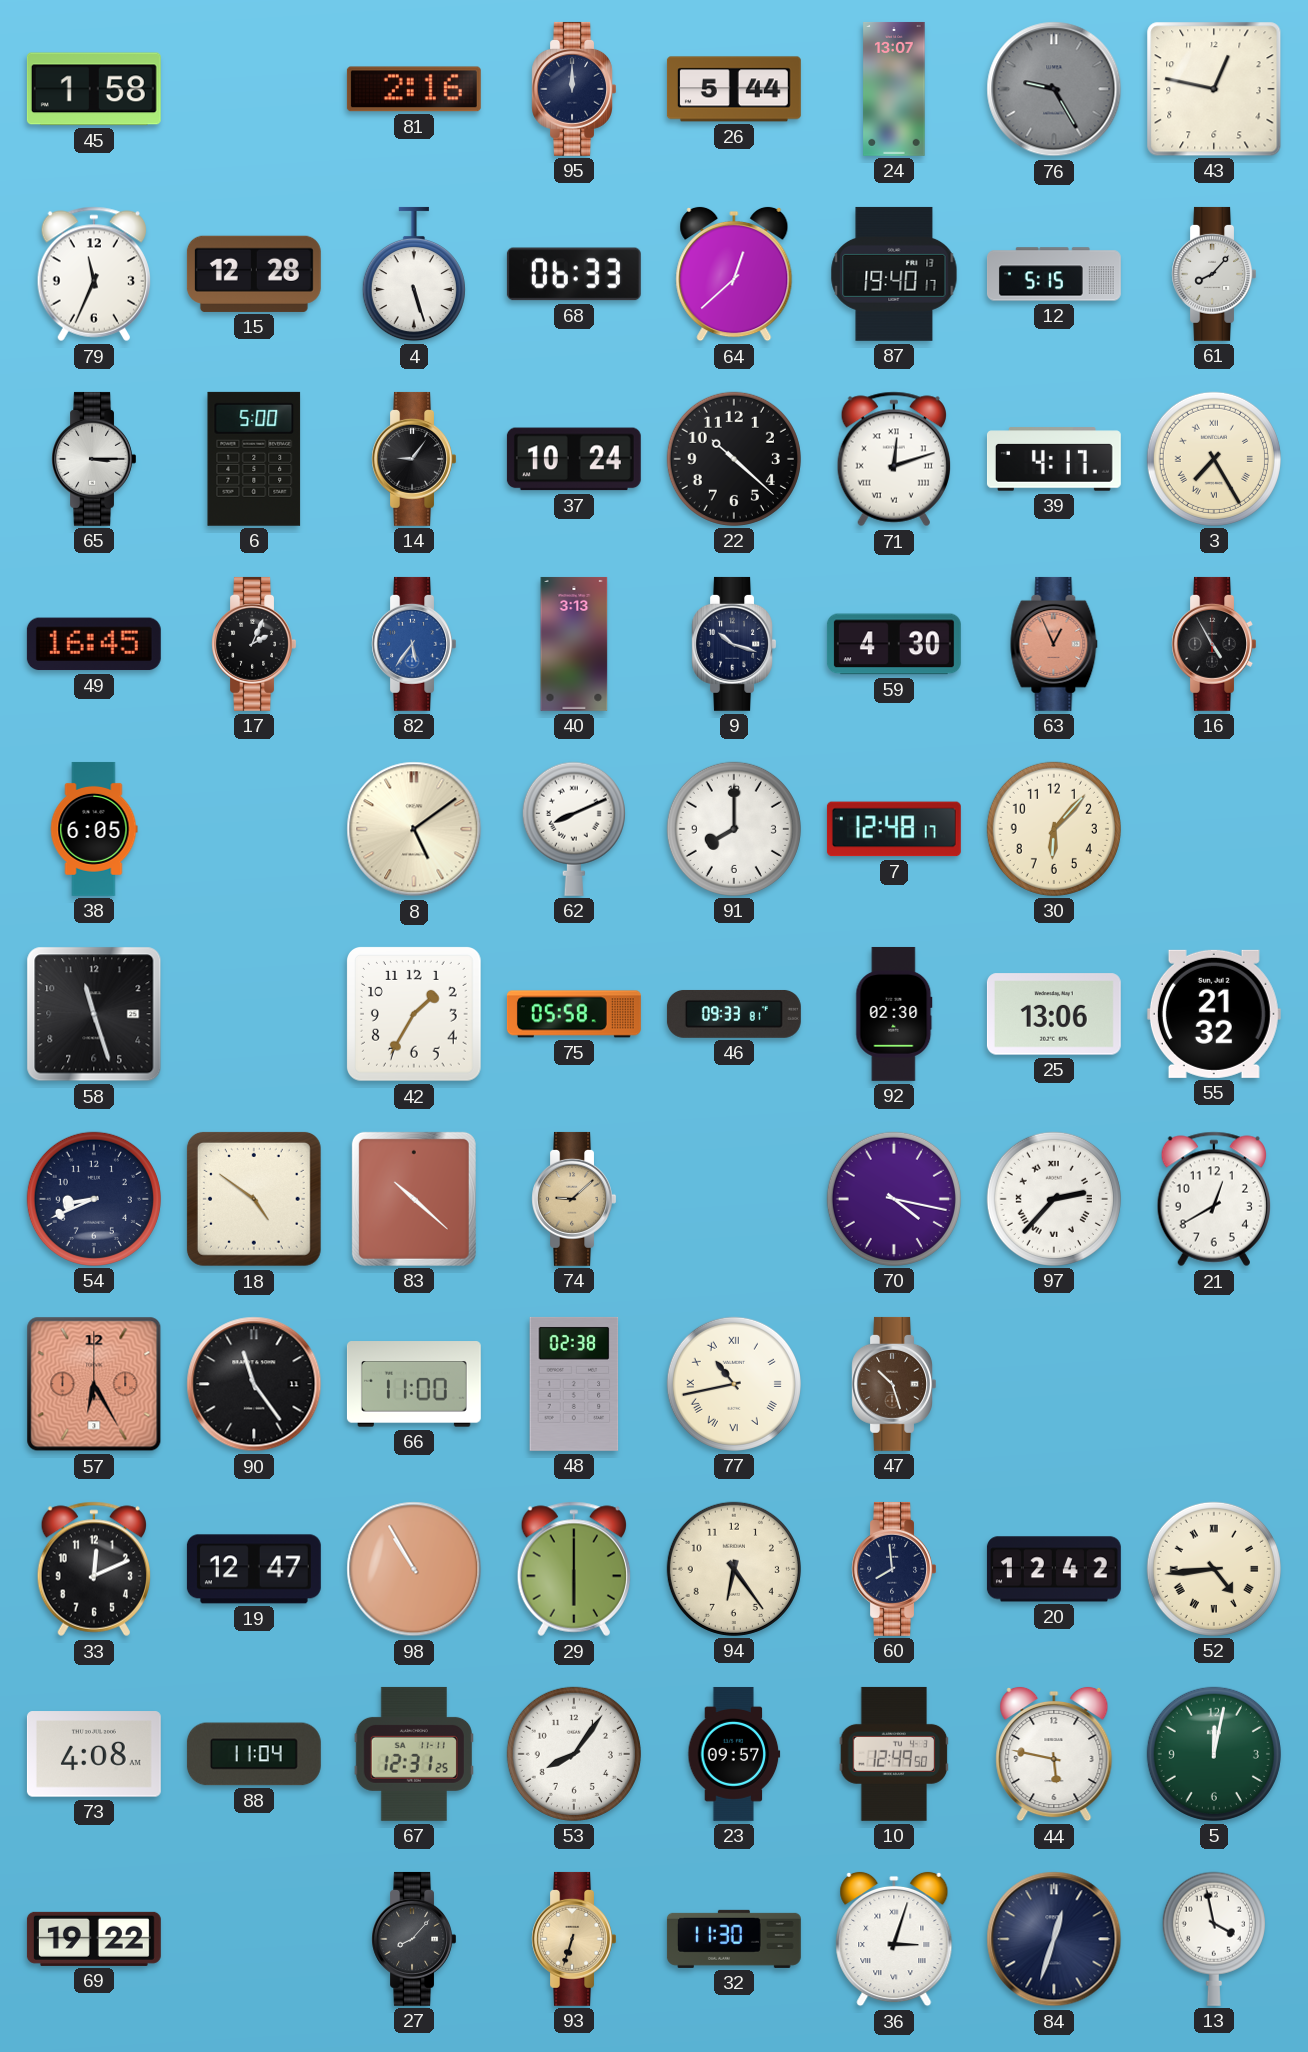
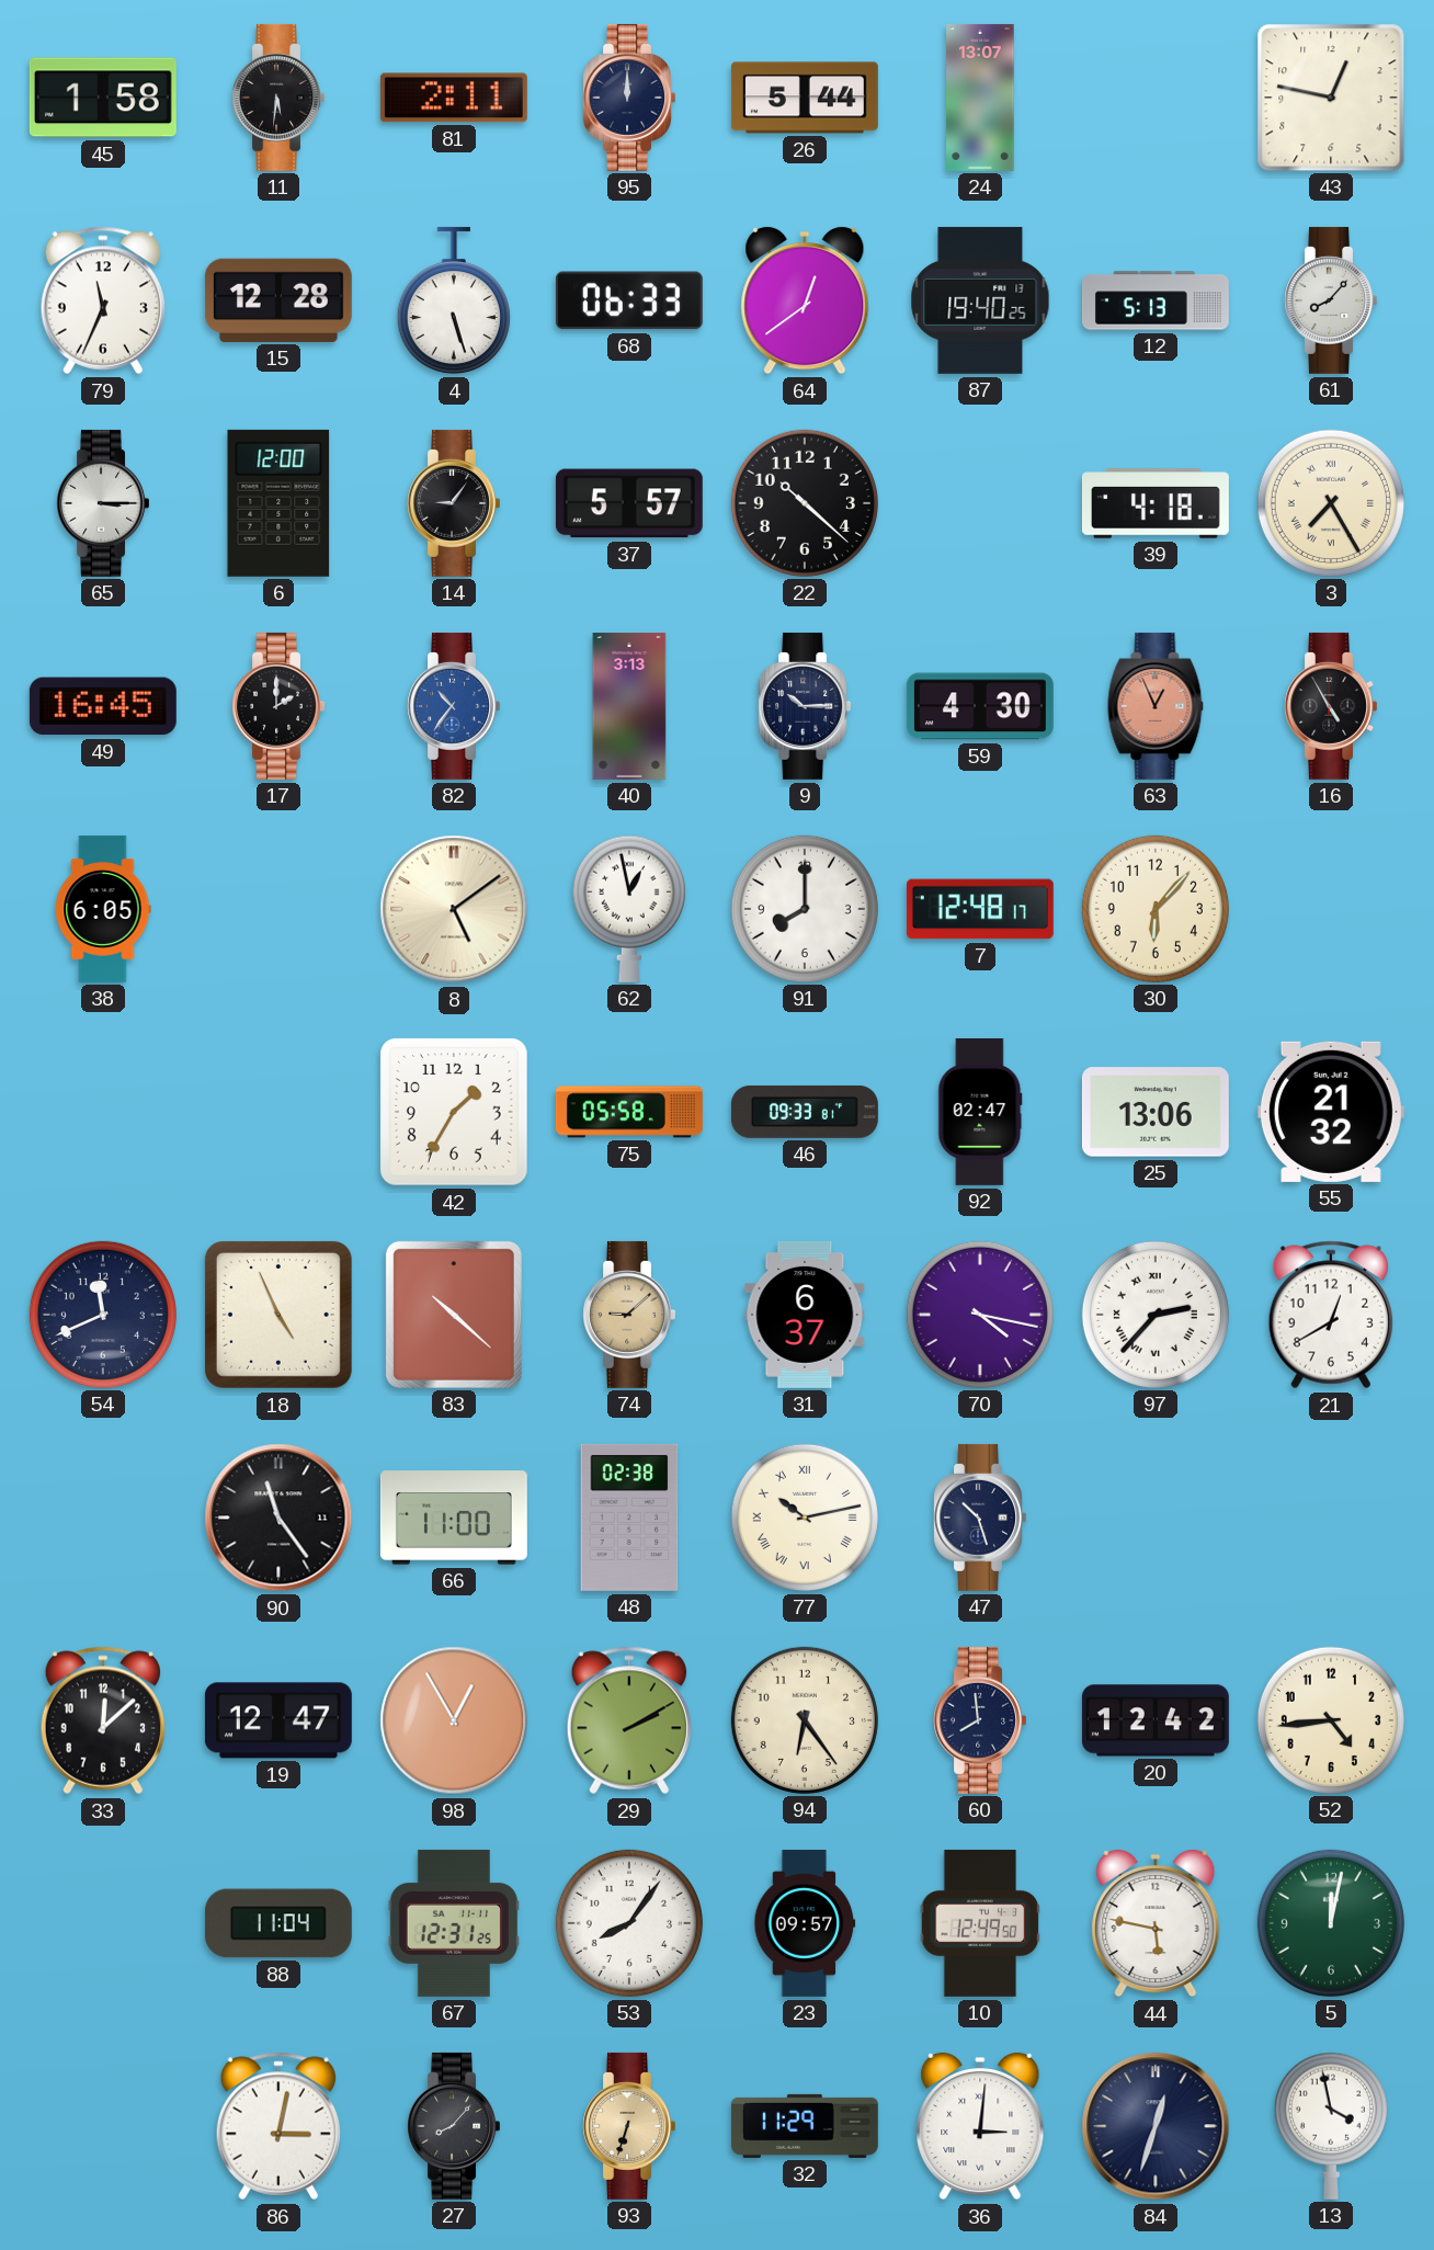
11: none -> 5:31
81: 2:16 -> 2:11
76: 9:25 -> none
64: 12:38 -> 12:39
87: 19:40:17 -> 19:40:25
12: 5:15 -> 5:13
6: 5:00 -> 12:00
37: 10:24 -> 5:57
71: 12:12 -> none
39: 4:17 -> 4:18
17: 2:04 -> 2:00
82: 5:36 -> 10:36
9: 10:18 -> 10:15
62: 8:11 -> 12:58
58: 11:27 -> none
92: 02:30 -> 02:47
54: 8:41 -> 11:41
18: 4:51 -> 4:56
31: none -> 6:37
57: 6:25 -> none
77: 10:43 -> 10:13
47 dial: brown -> navy
33: 12:11 -> 12:08
98: 10:55 -> 12:55
29: 6:00 -> 2:10
52 numerals: Roman -> Arabic
73: 4:08 -> none
69: 19:22 -> none
86: none -> 3:02
32: 11:30 -> 11:29
36: 3:03 -> 3:01
